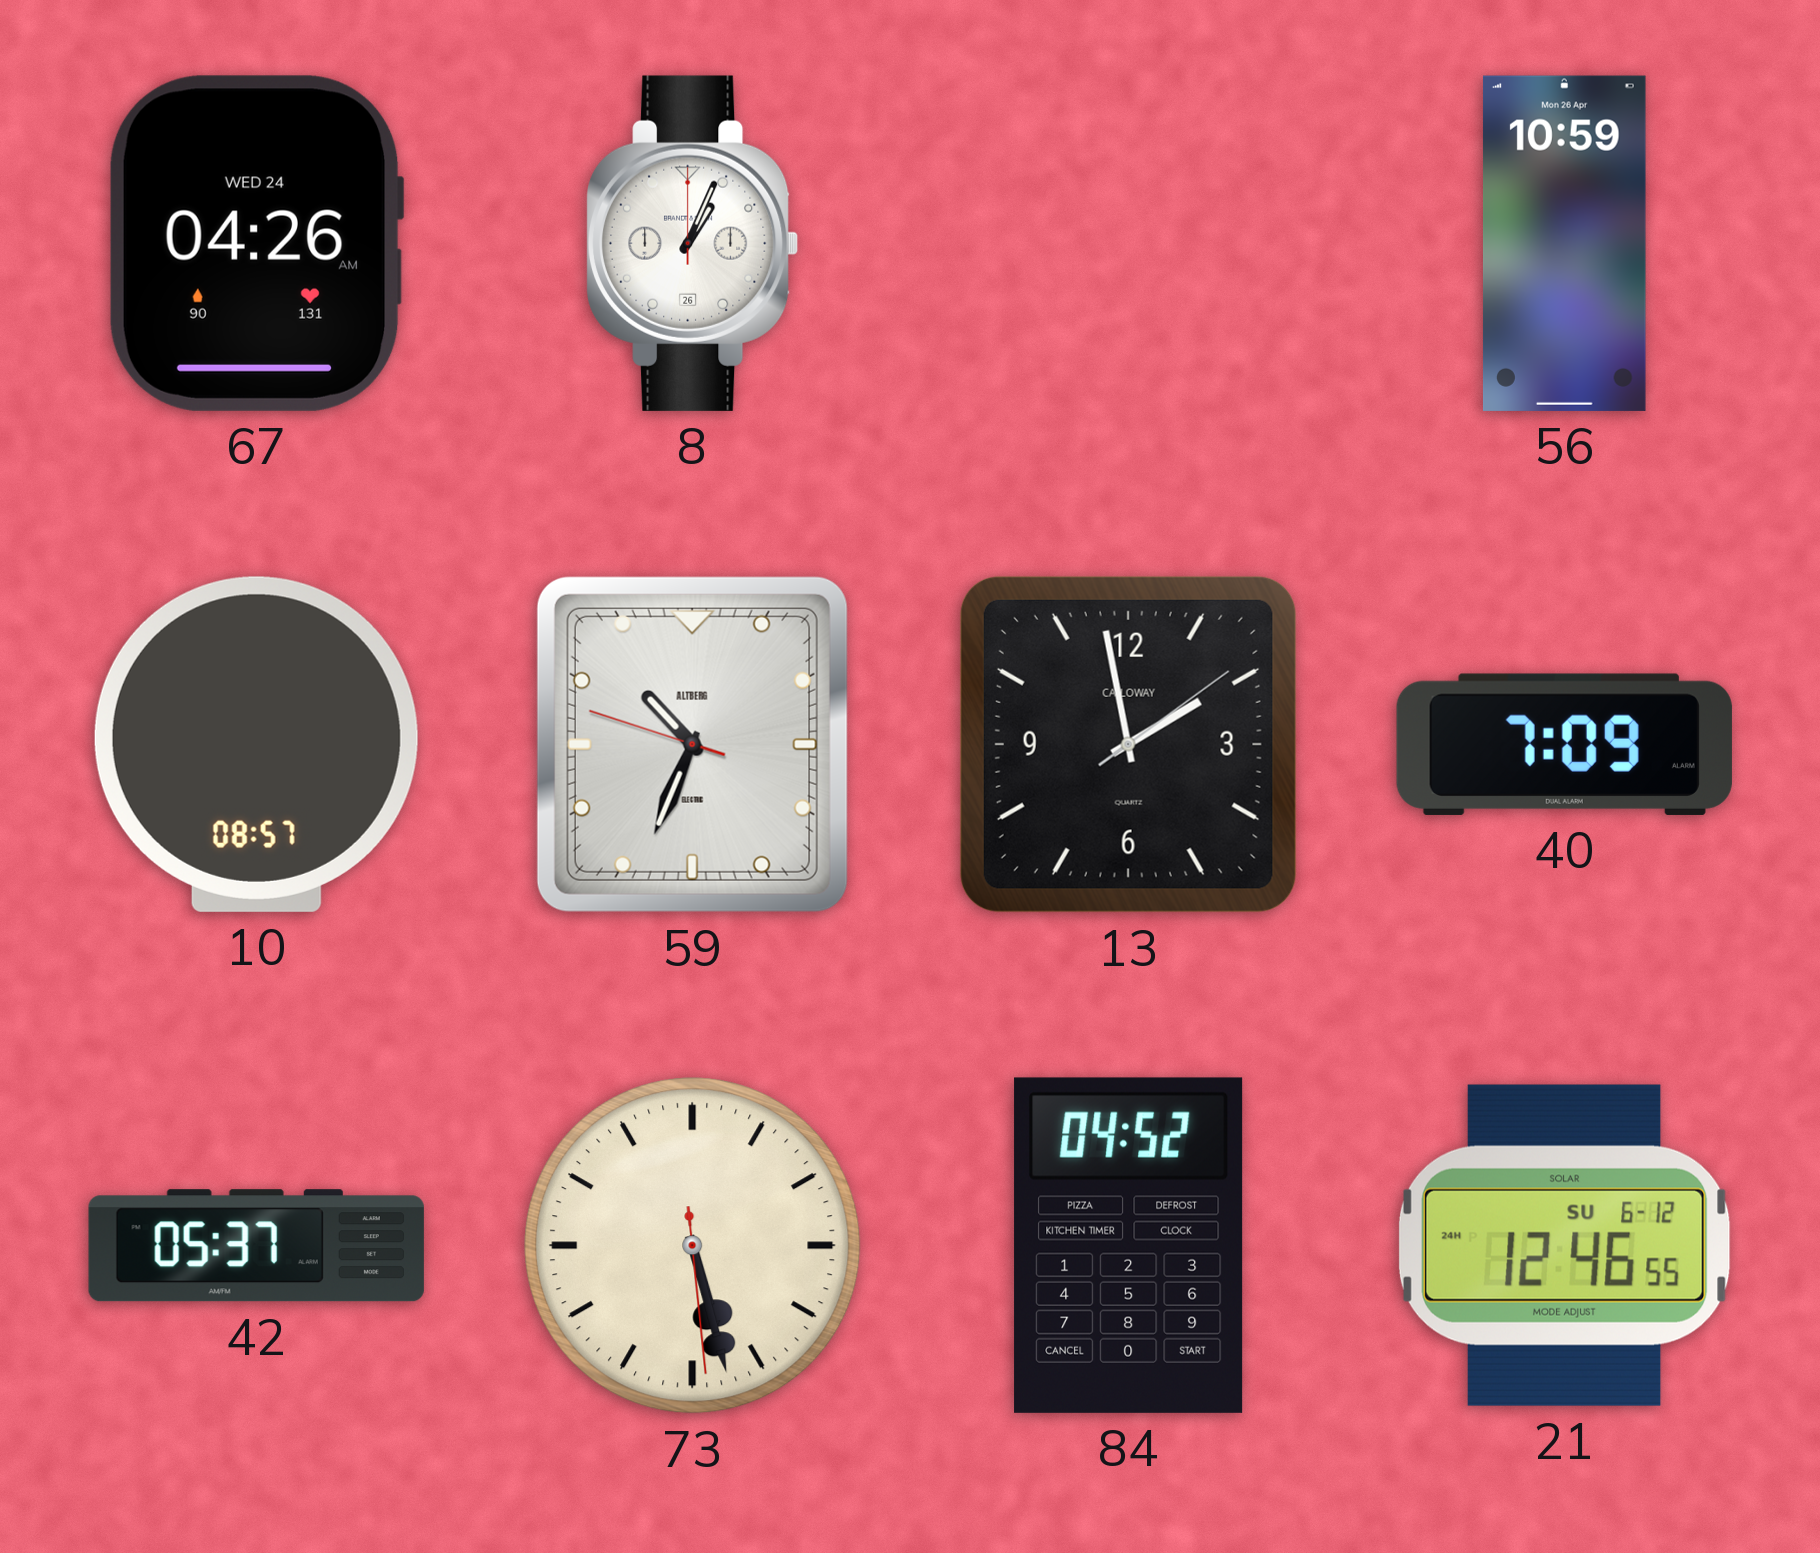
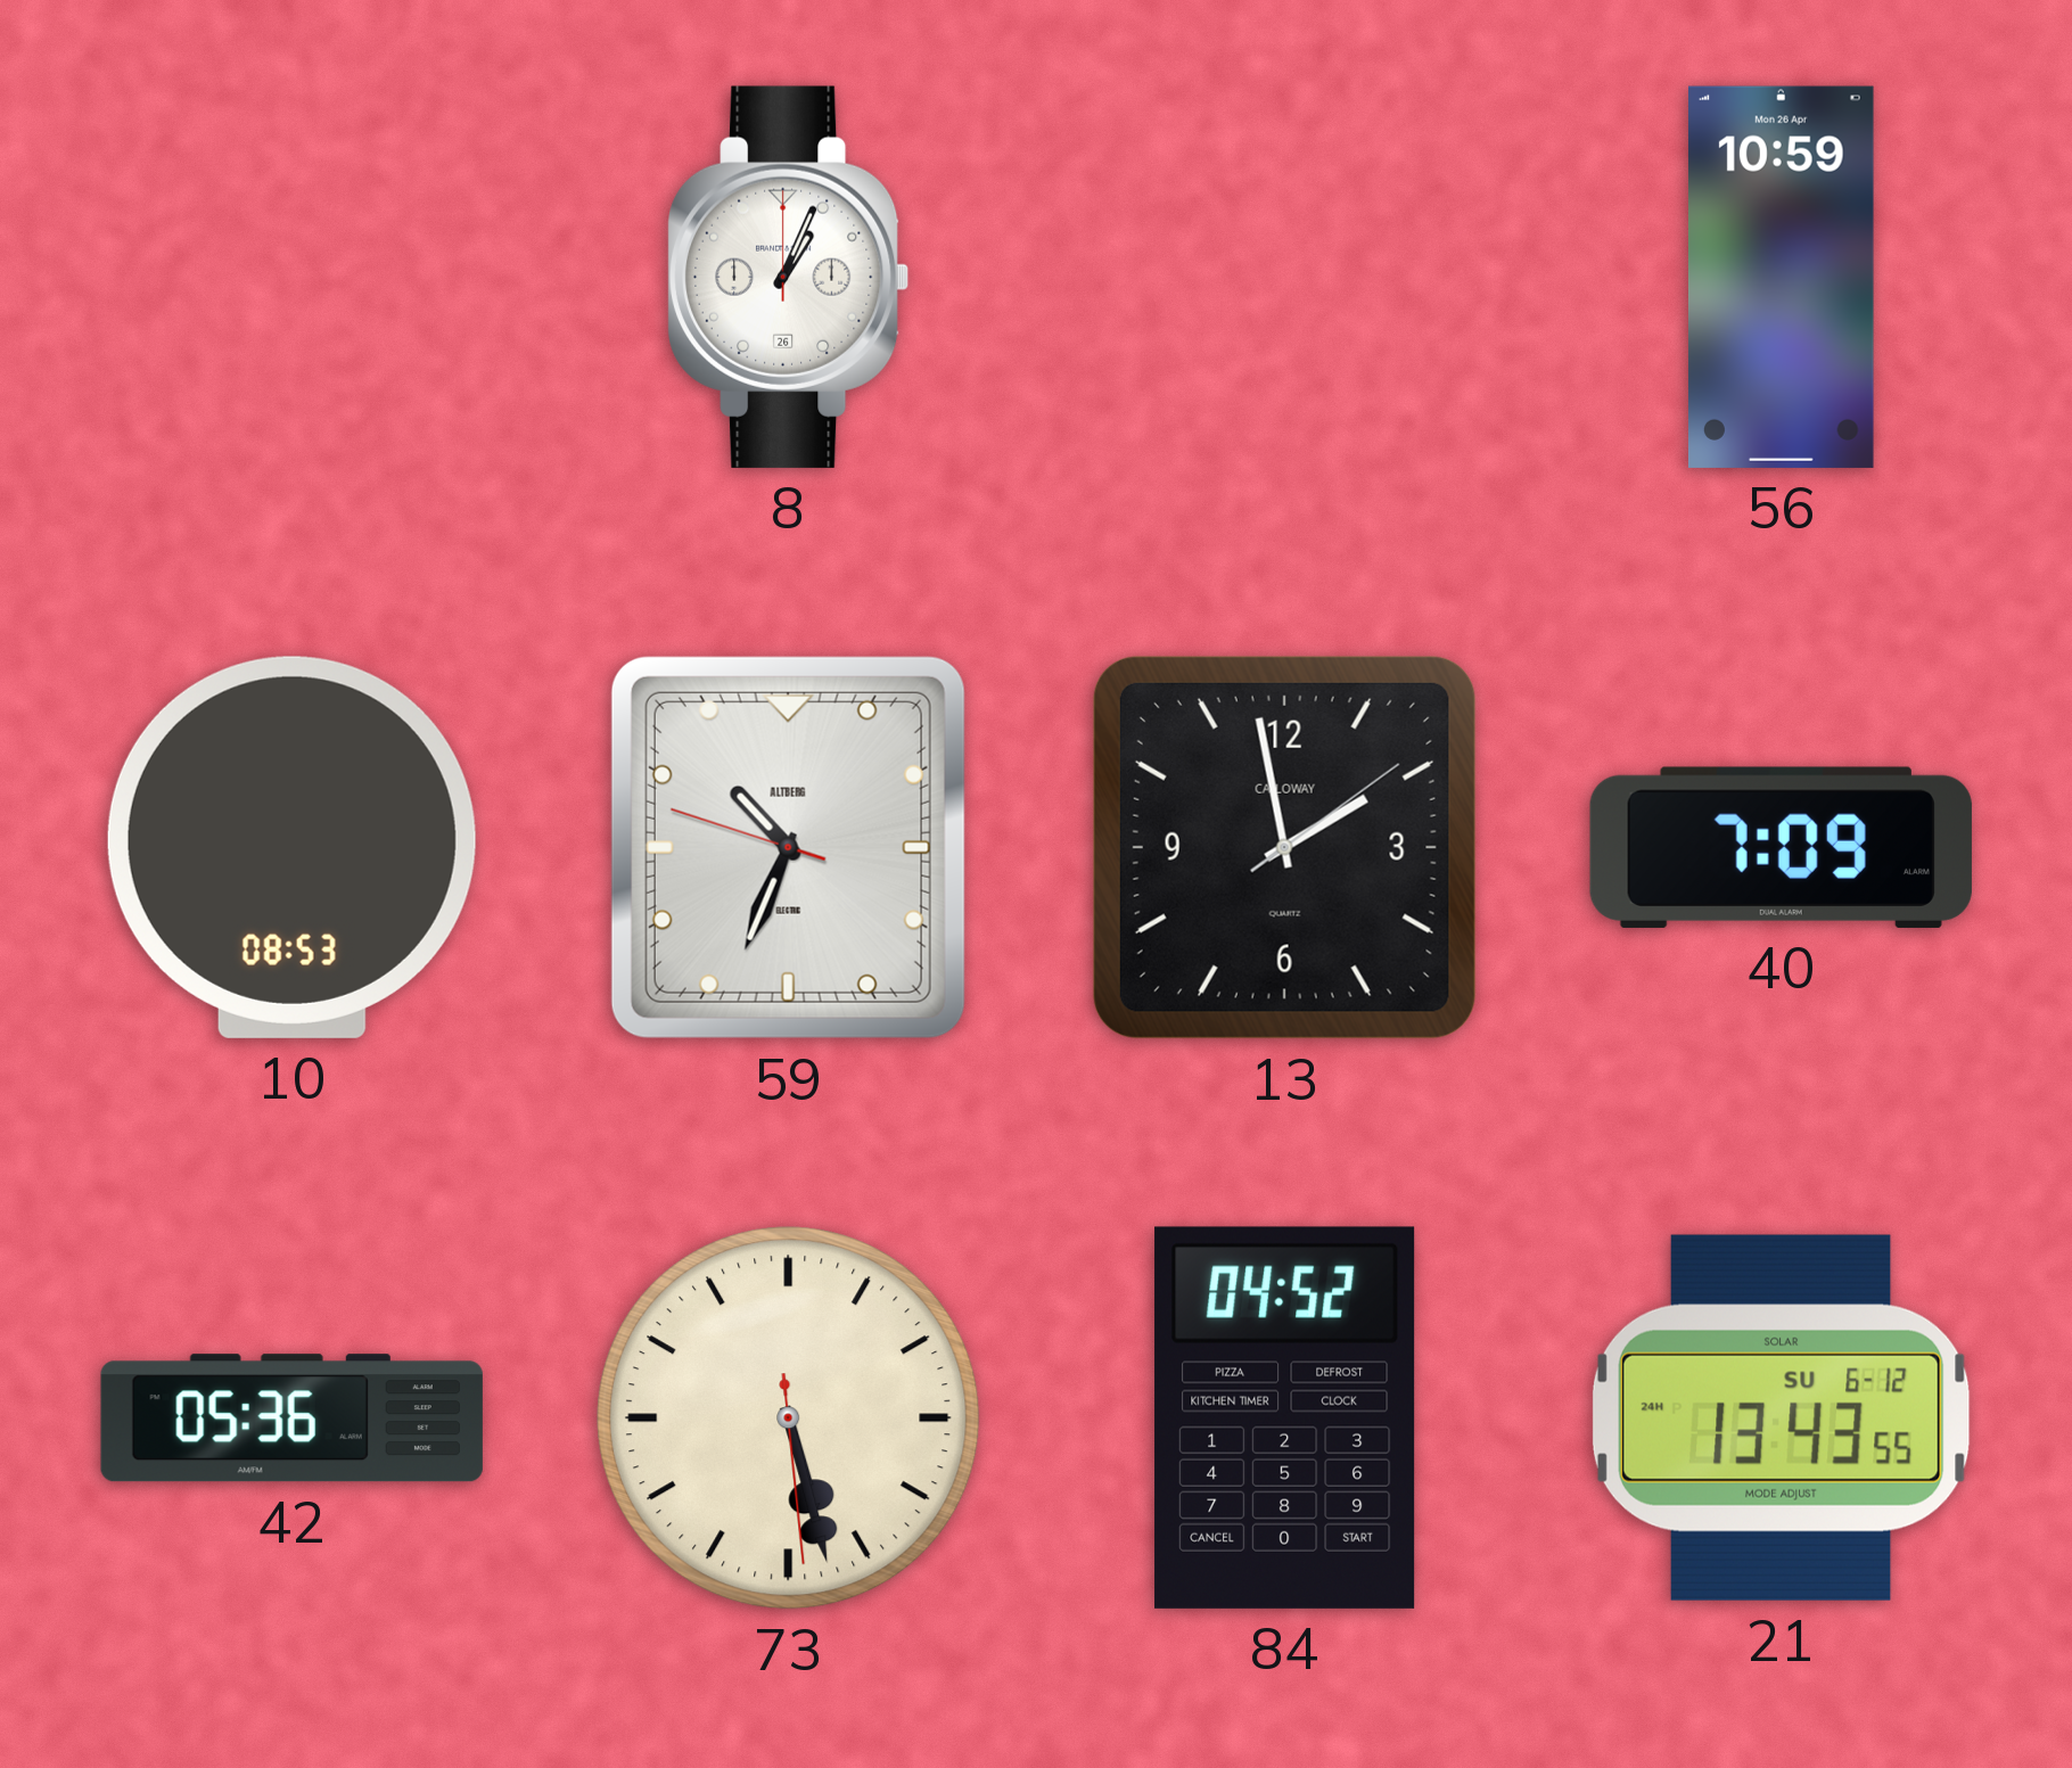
67: 04:26 -> none
10: 08:57 -> 08:53
42: 05:37 -> 05:36
21: 12:46 -> 13:43
